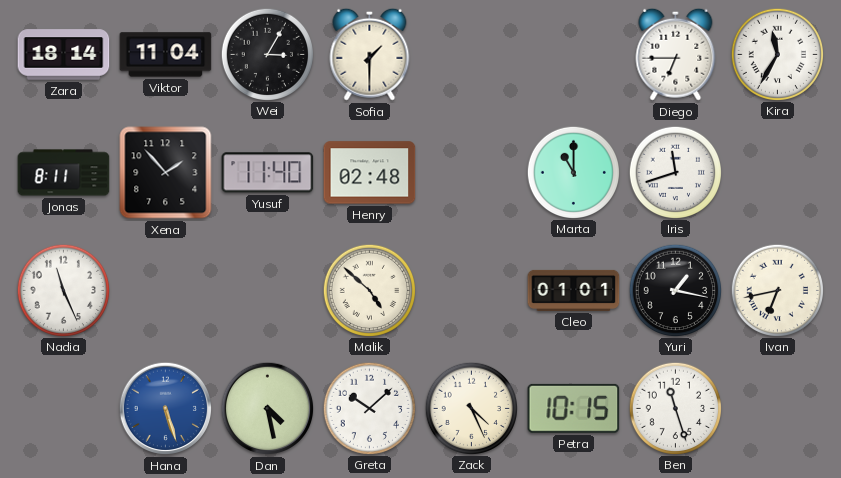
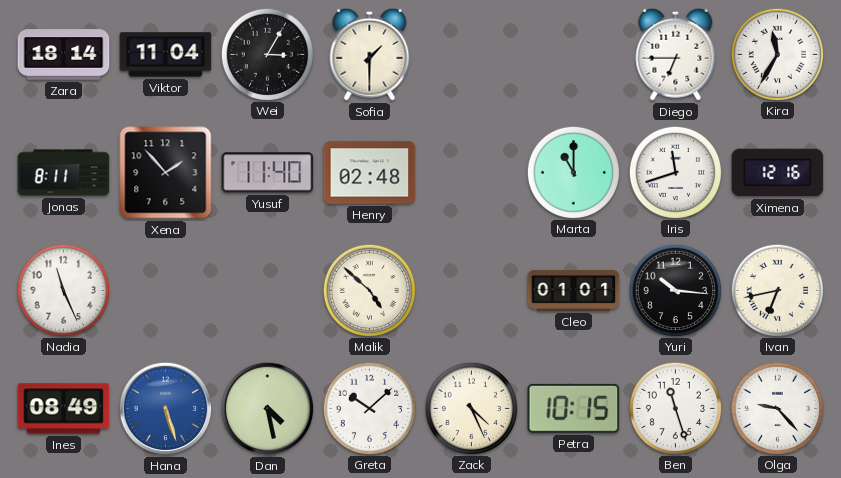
Ximena: none -> 12:16
Yuri: 1:17 -> 10:16
Ines: none -> 08:49
Olga: none -> 9:23
